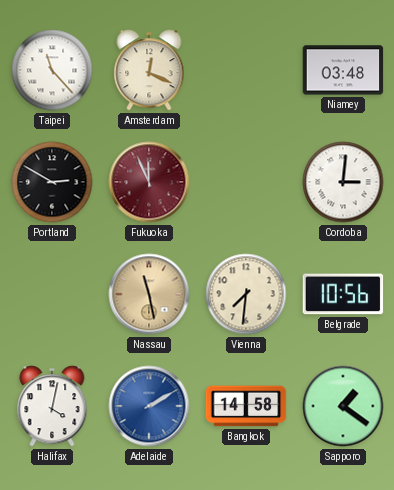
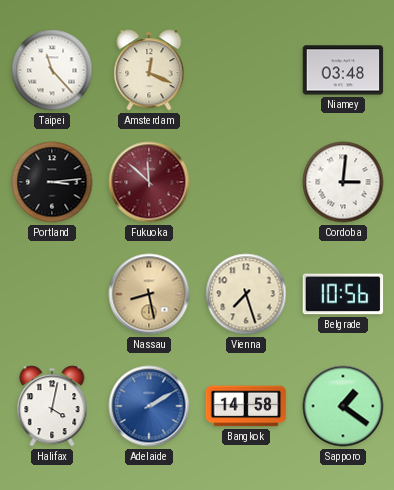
Portland: 2:50 -> 3:14
Fukuoka: 11:56 -> 11:52
Nassau: 11:28 -> 8:28
Vienna: 7:31 -> 7:27
